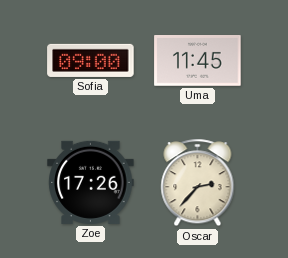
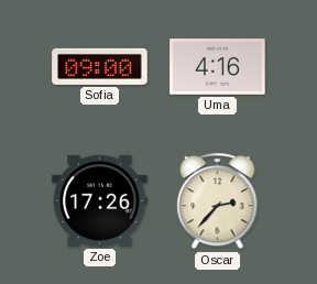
Uma: 11:45 -> 4:16
